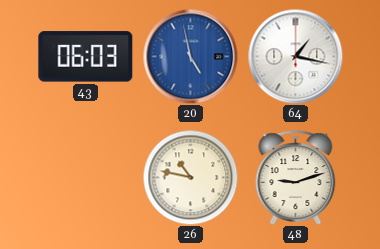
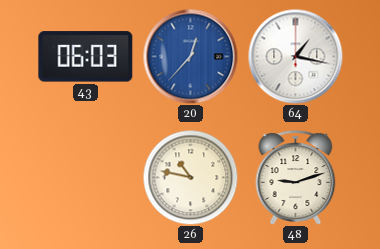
20: 4:58 -> 12:37
